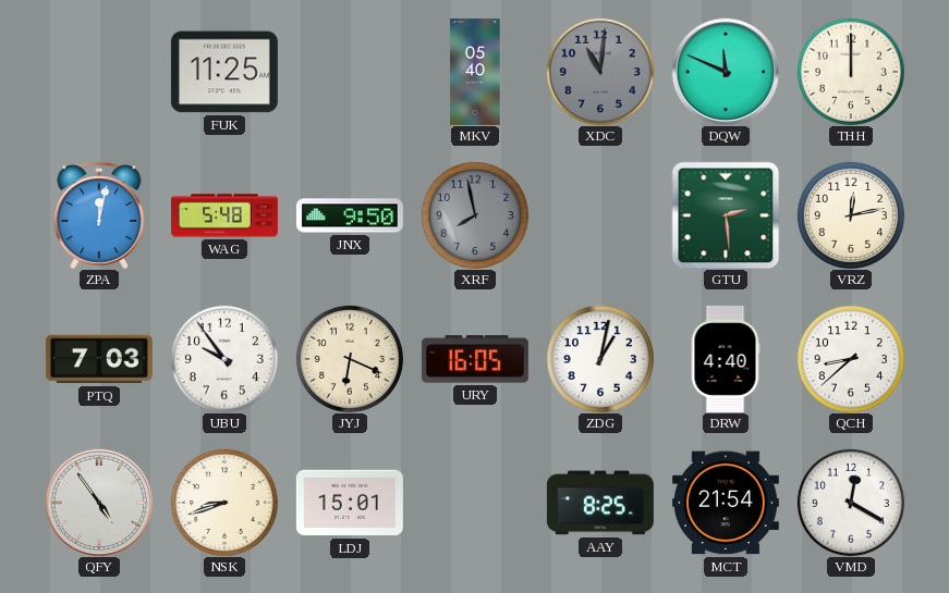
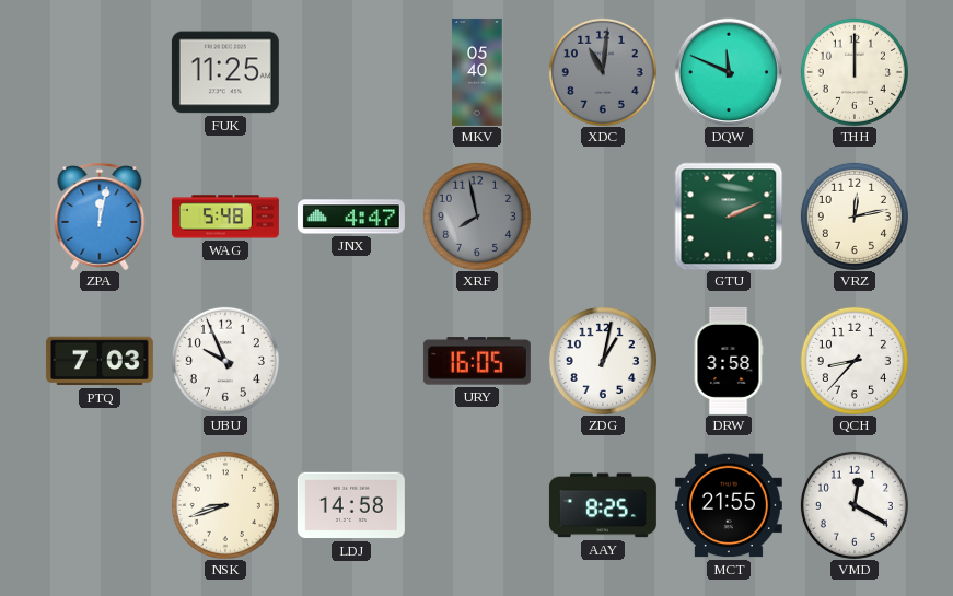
JNX: 9:50 -> 4:47
GTU: 2:29 -> 2:11
UBU: 9:54 -> 9:56
JYJ: 6:19 -> none
DRW: 4:40 -> 3:58
QCH: 8:38 -> 8:37
QFY: 4:54 -> none
LDJ: 15:01 -> 14:58
MCT: 21:54 -> 21:55
